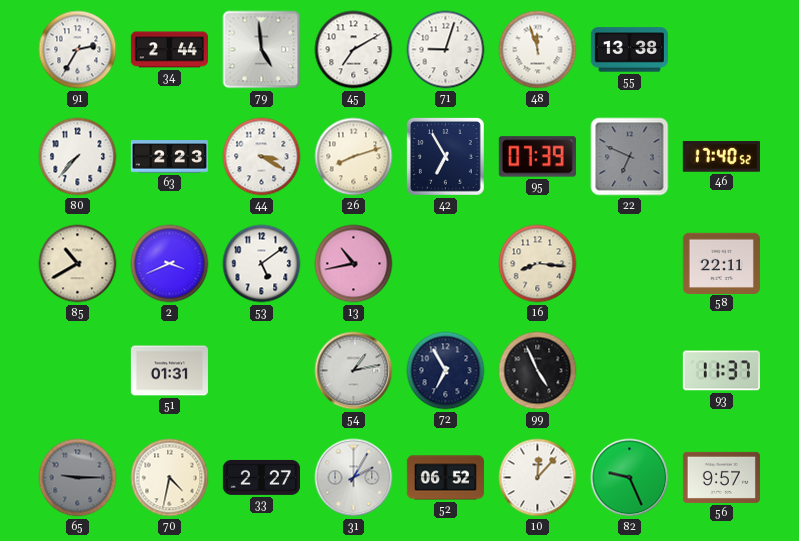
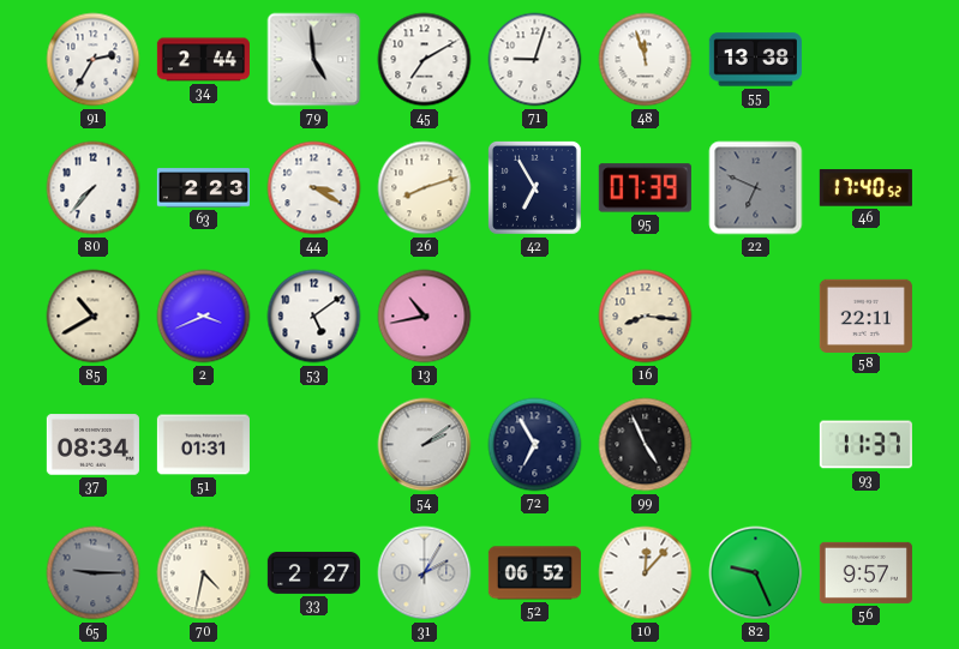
37: none -> 08:34
54: 1:13 -> 2:09
